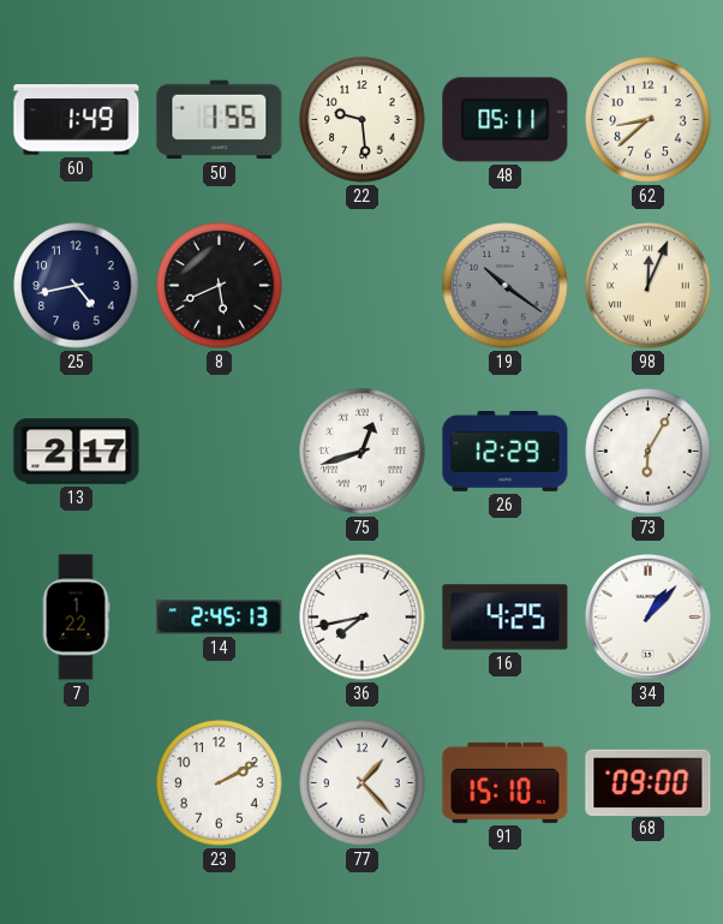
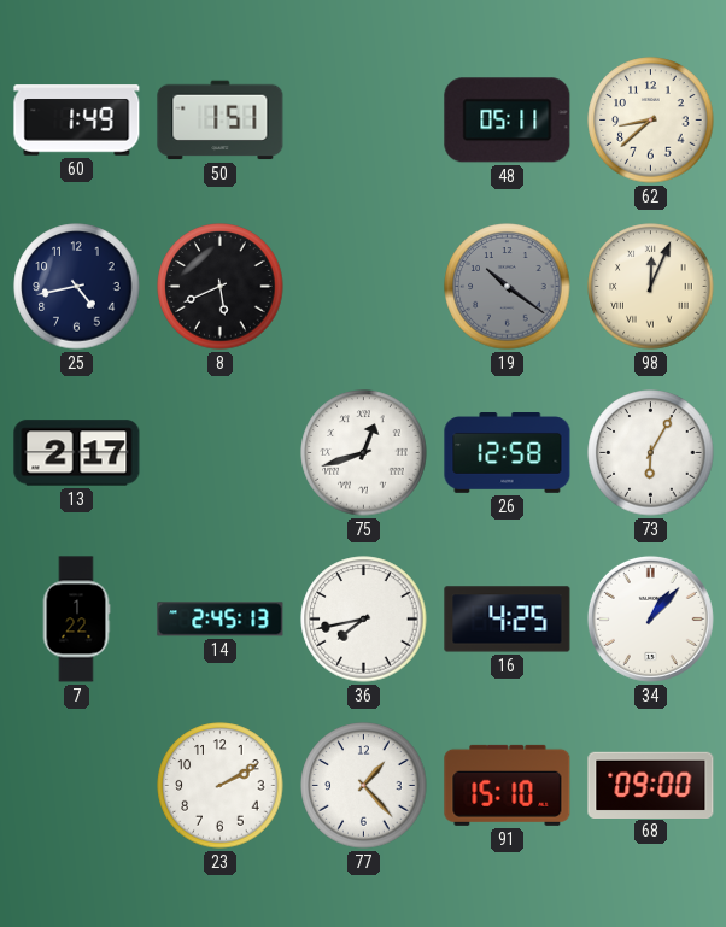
50: 1:55 -> 1:51
22: 9:29 -> none
26: 12:29 -> 12:58
